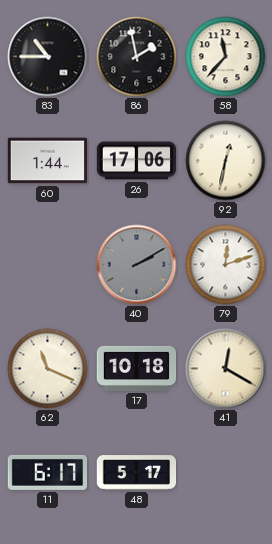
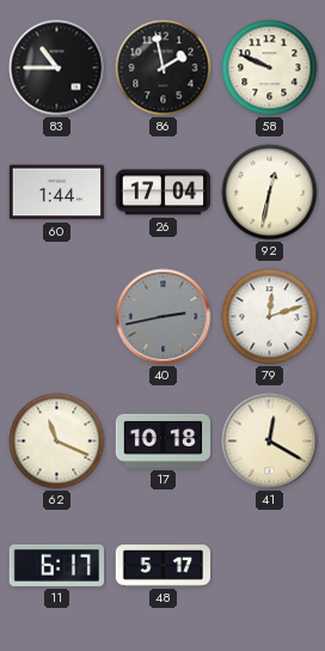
58: 11:37 -> 9:49
26: 17:06 -> 17:04
40: 2:10 -> 2:43
